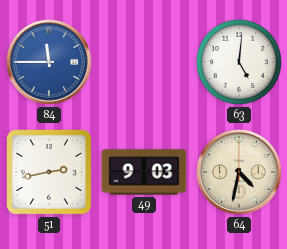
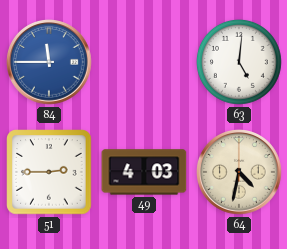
51: 2:43 -> 2:45
49: 9:03 -> 4:03
